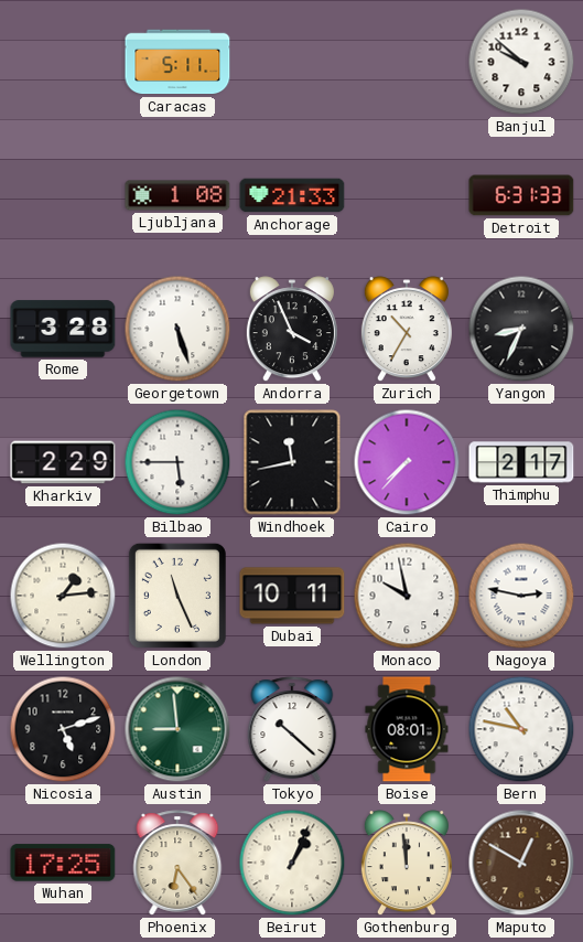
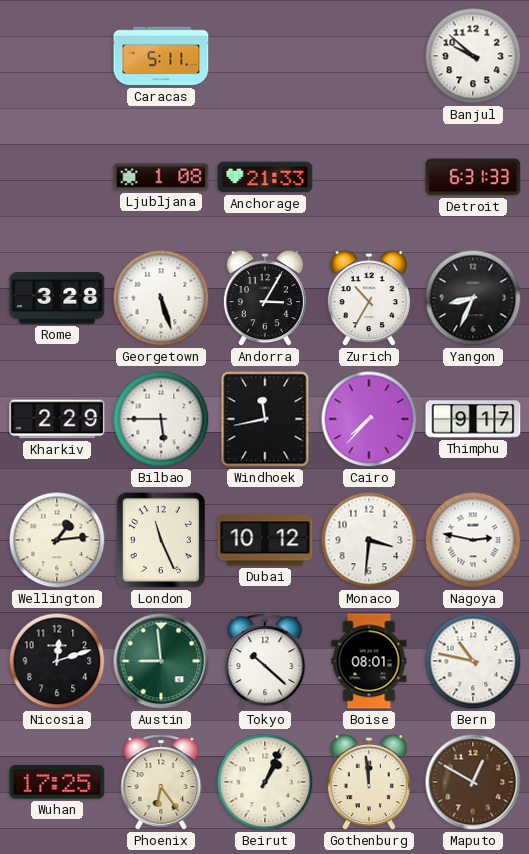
Andorra: 3:56 -> 3:05
Thimphu: 2:17 -> 9:17
Dubai: 10:11 -> 10:12
Monaco: 9:58 -> 3:31
Nicosia: 5:12 -> 12:12
